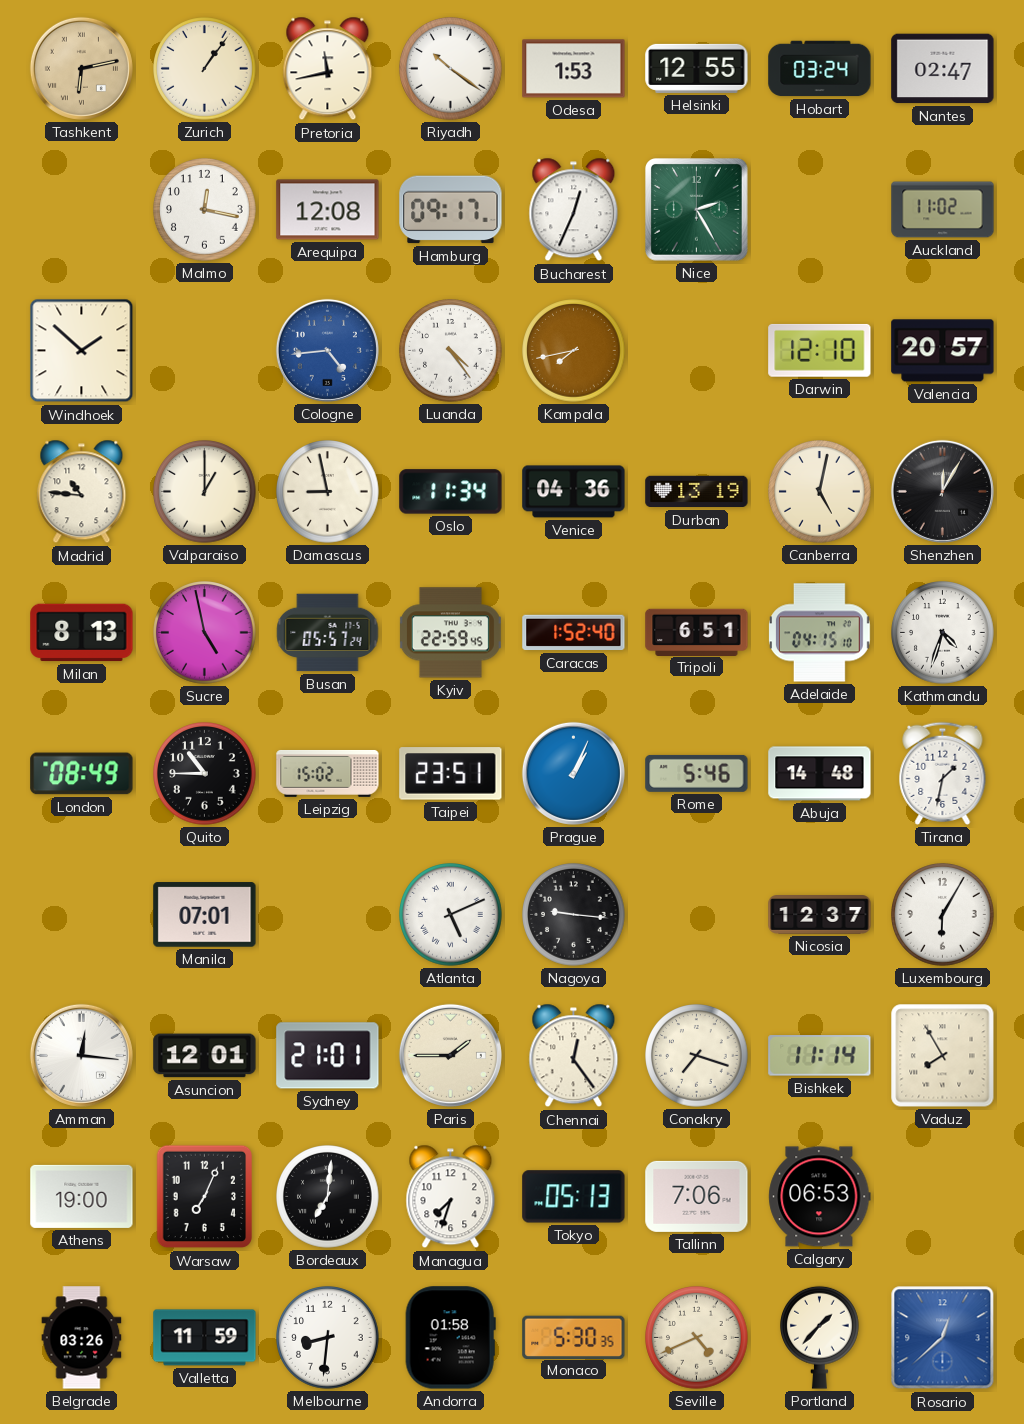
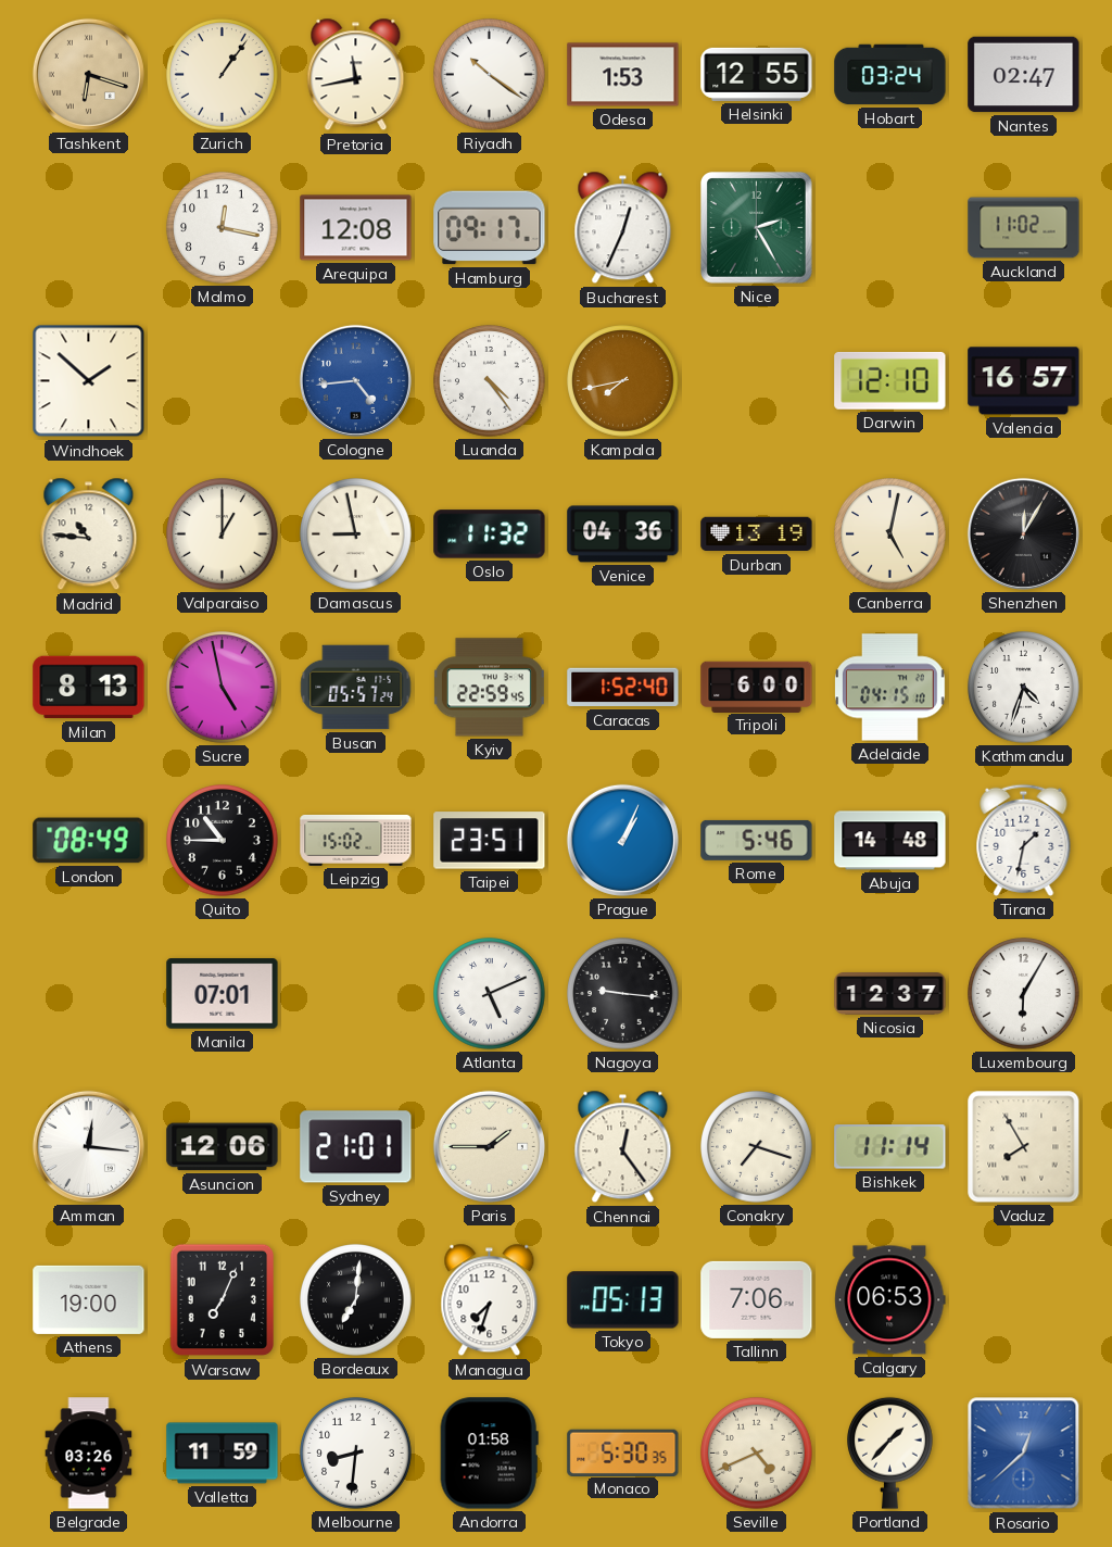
Tashkent: 6:13 -> 6:18
Valencia: 20:57 -> 16:57
Oslo: 11:34 -> 11:32
Tripoli: 6:51 -> 6:00
Asuncion: 12:01 -> 12:06
